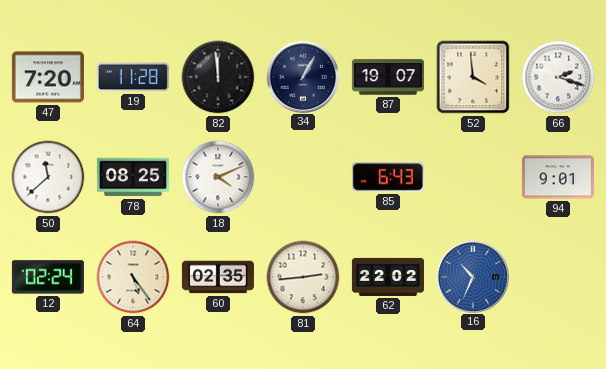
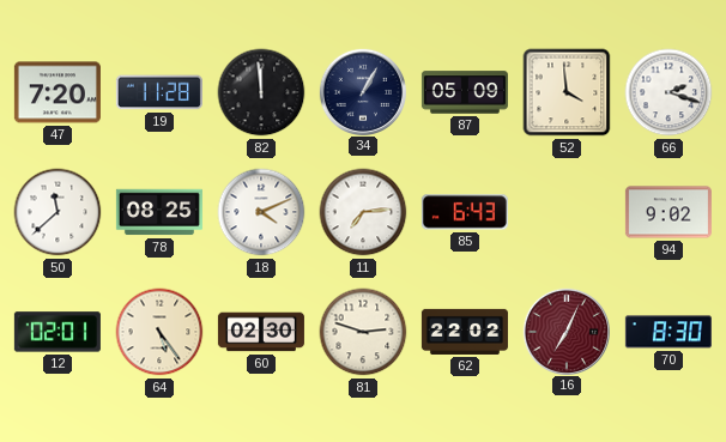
87: 19:07 -> 05:09
11: none -> 7:14
94: 9:01 -> 9:02
12: 02:24 -> 02:01
60: 02:35 -> 02:30
81: 2:44 -> 2:48
16: 10:34 -> 7:04
16 dial: blue -> burgundy
70: none -> 8:30
